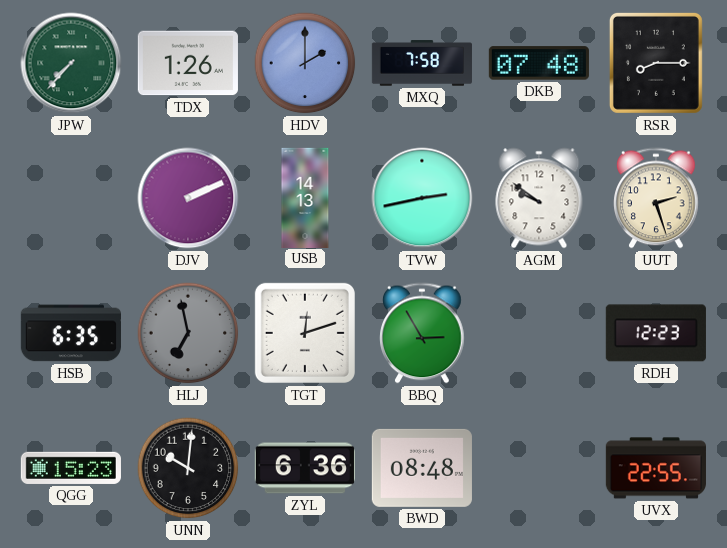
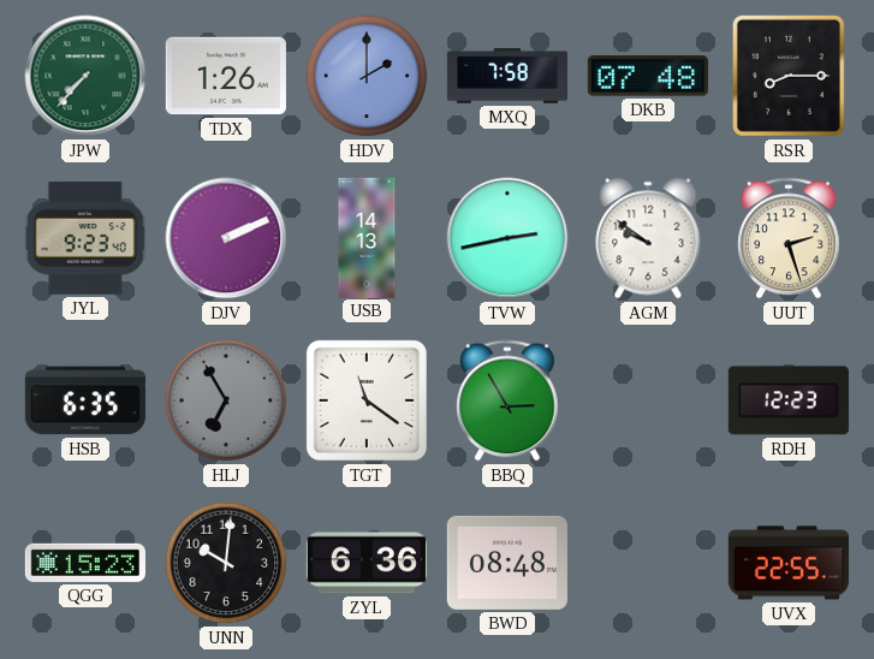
JYL: none -> 9:23
HLJ: 6:58 -> 6:55
TGT: 12:12 -> 11:21
